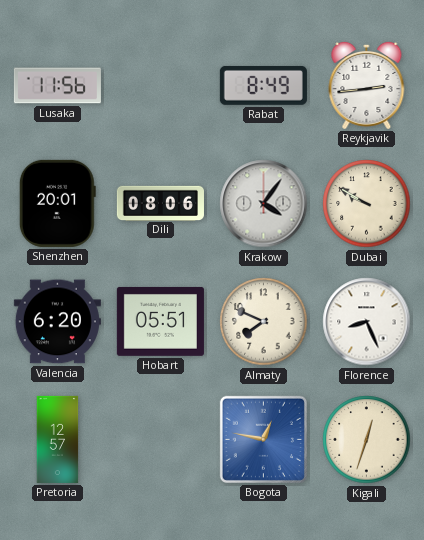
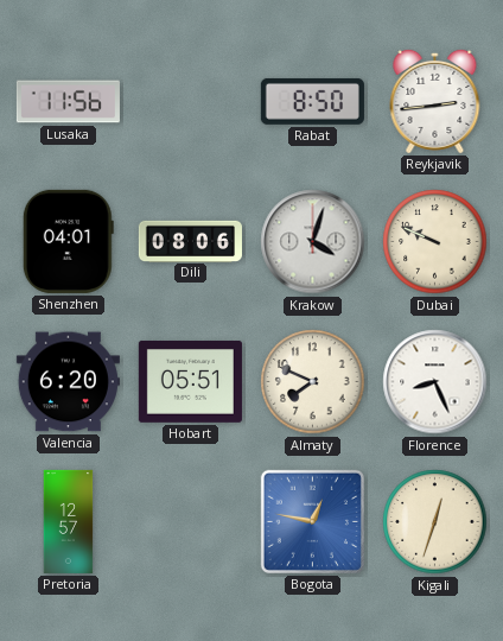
Rabat: 8:49 -> 8:50
Shenzhen: 20:01 -> 04:01
Krakow: 4:06 -> 4:03
Dubai: 9:50 -> 9:49
